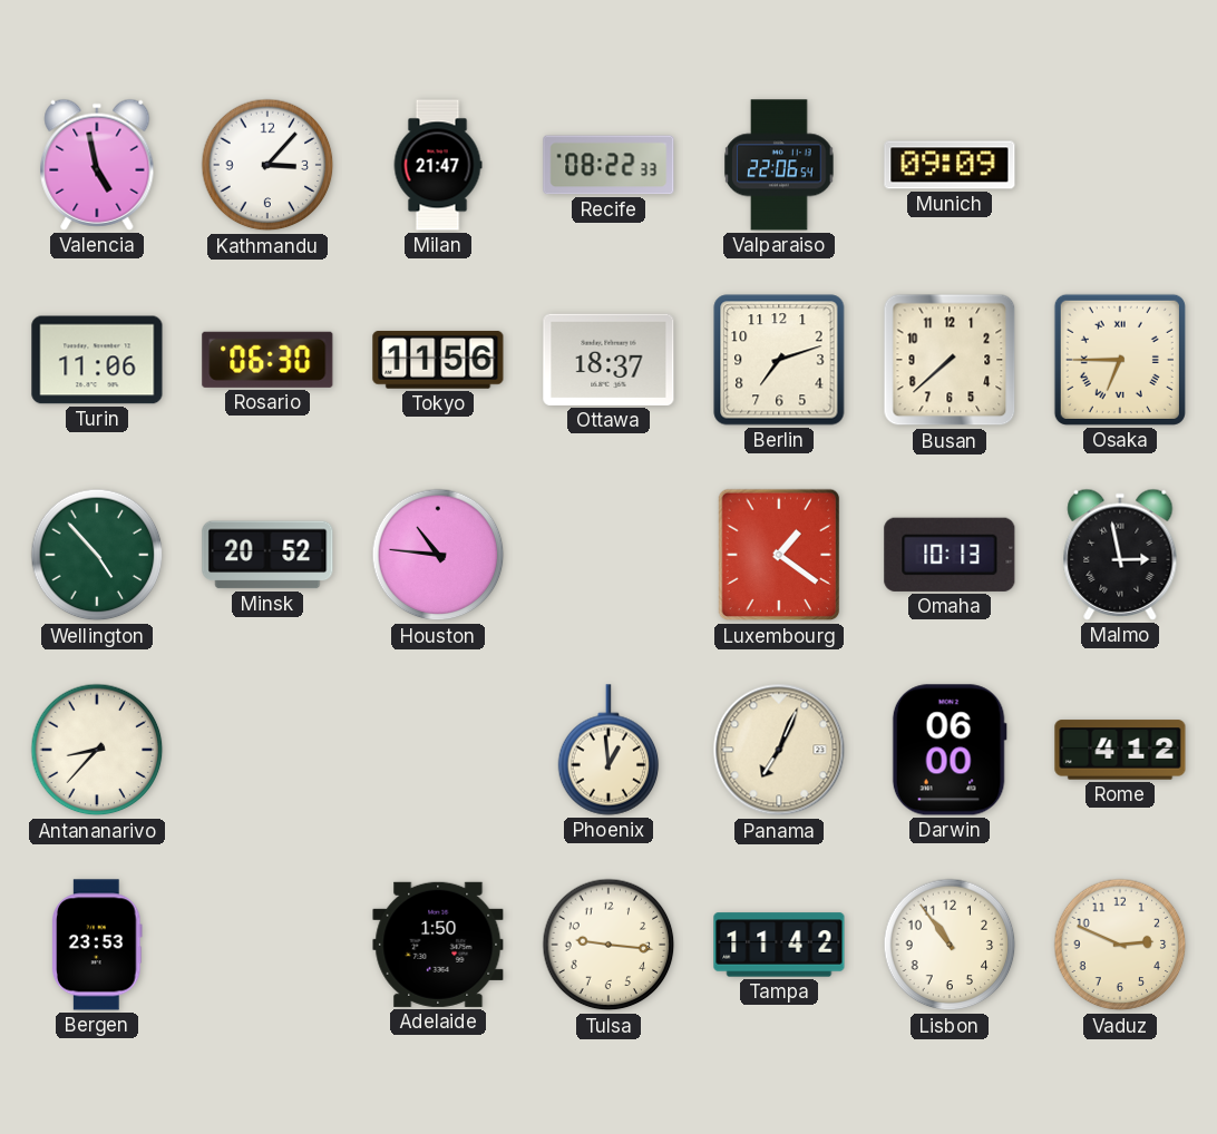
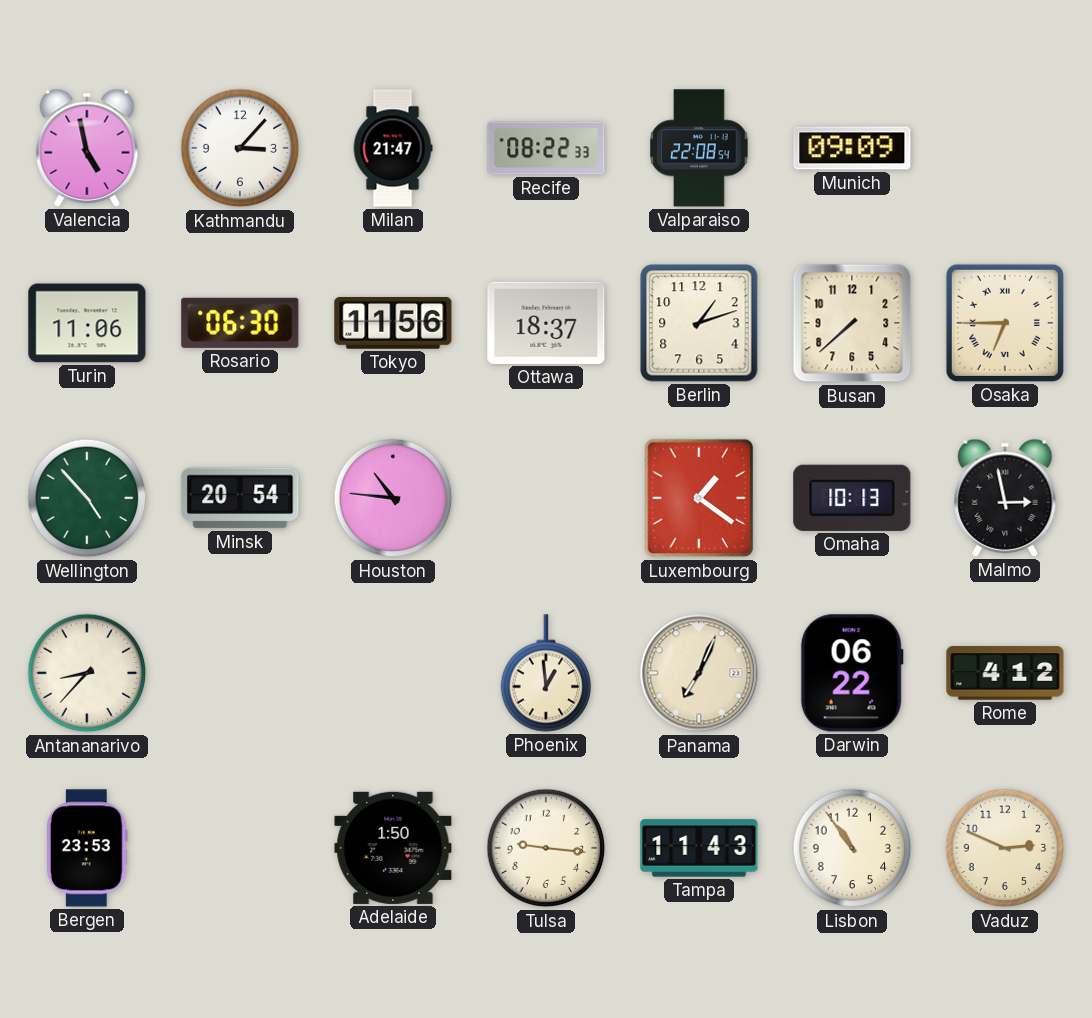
Valparaiso: 22:06 -> 22:08
Berlin: 7:12 -> 1:12
Minsk: 20:52 -> 20:54
Darwin: 06:00 -> 06:22
Tampa: 11:42 -> 11:43
